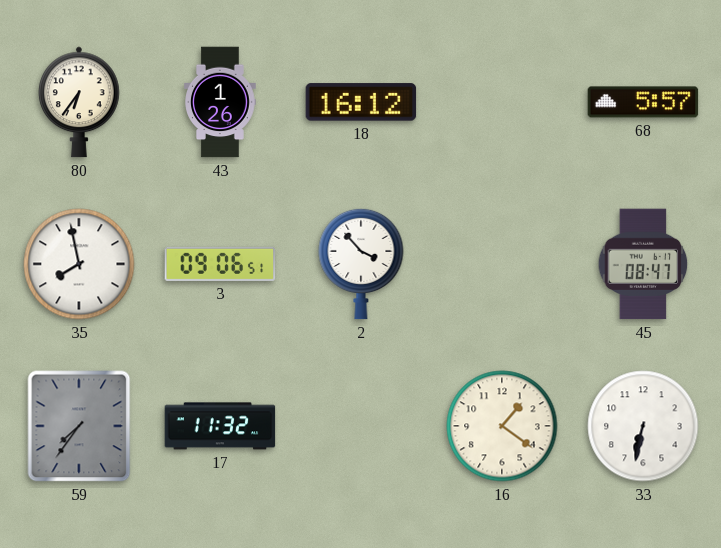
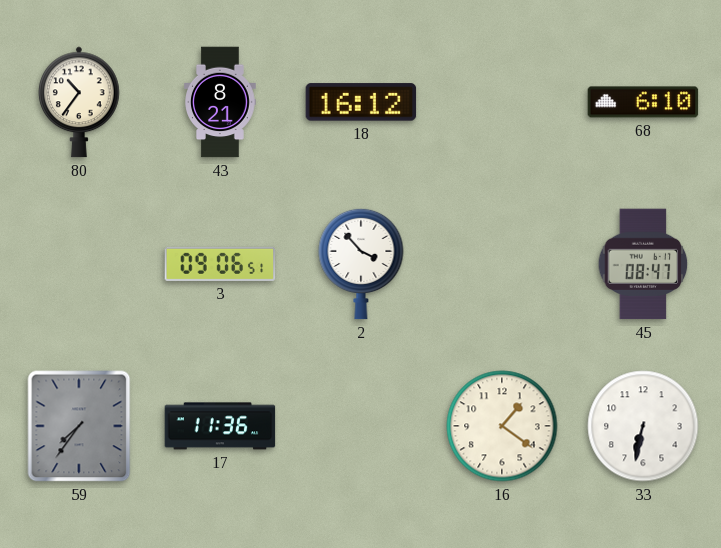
80: 6:36 -> 10:36
43: 1:26 -> 8:21
68: 5:57 -> 6:10
35: 7:58 -> none
17: 11:32 -> 11:36
